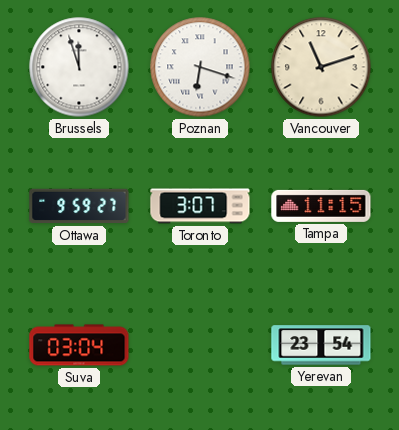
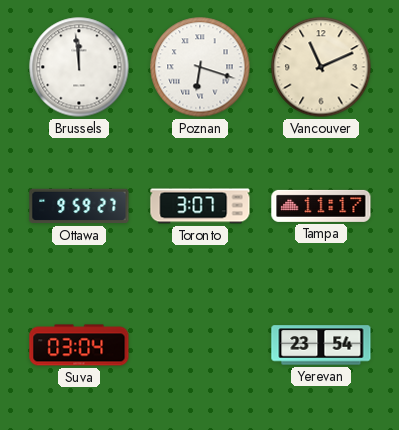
Brussels: 11:57 -> 11:59
Vancouver: 11:12 -> 11:11
Tampa: 11:15 -> 11:17
